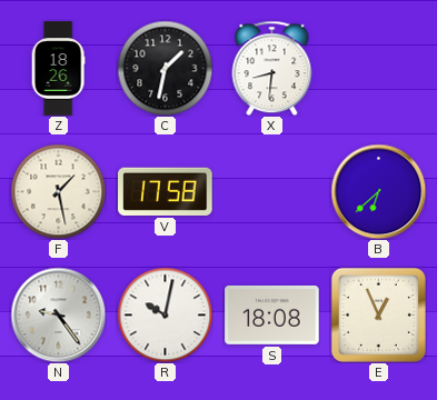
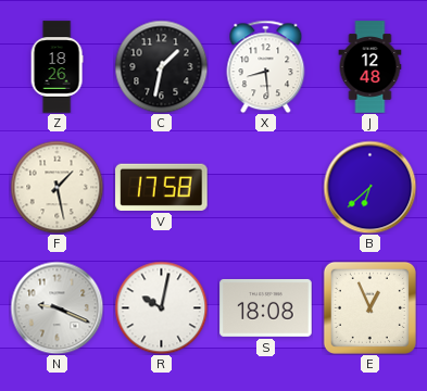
X: 8:31 -> 8:29
J: none -> 12:48
N: 9:24 -> 9:19
